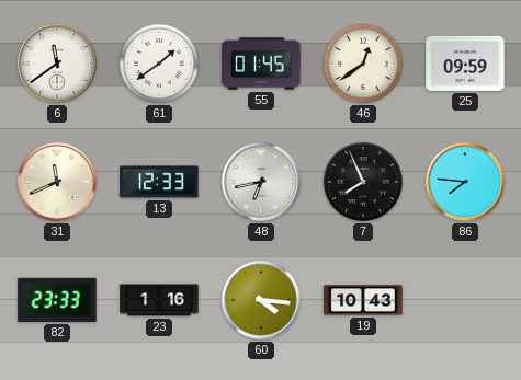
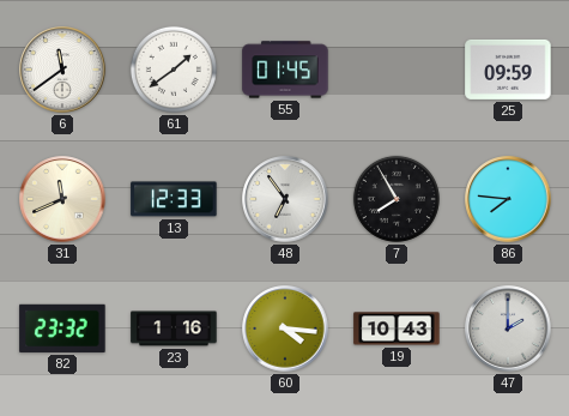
46: 12:39 -> none
48: 6:43 -> 6:54
7: 7:56 -> 7:55
82: 23:33 -> 23:32
47: none -> 2:00
